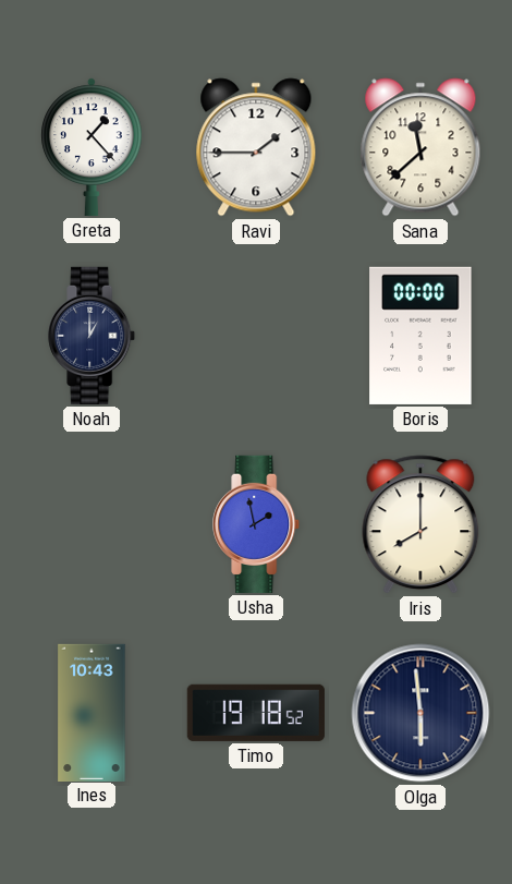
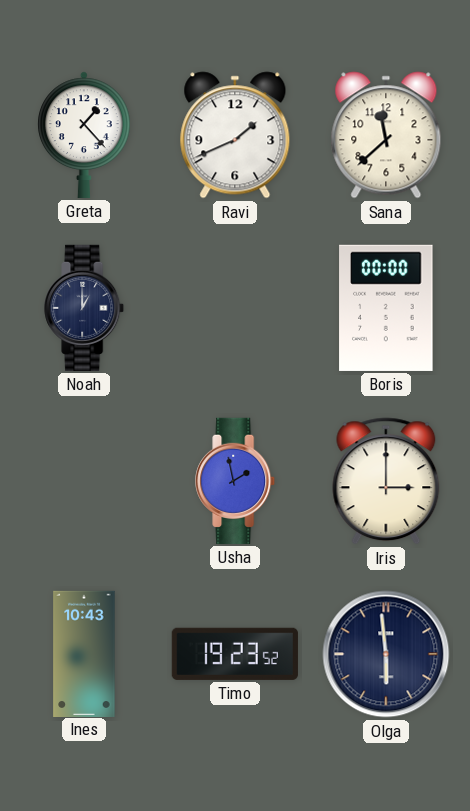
Ravi: 1:45 -> 1:41
Iris: 8:00 -> 3:00
Timo: 19:18 -> 19:23
